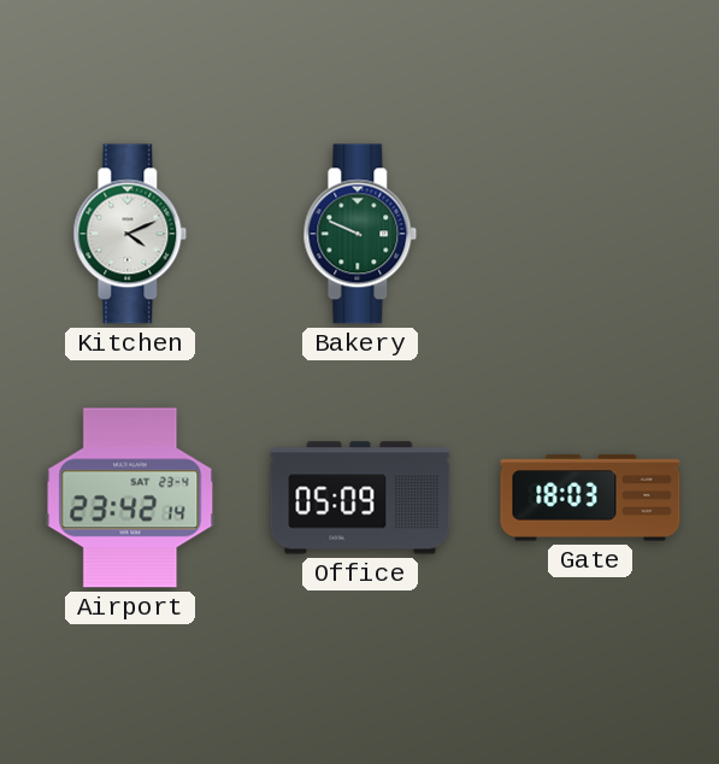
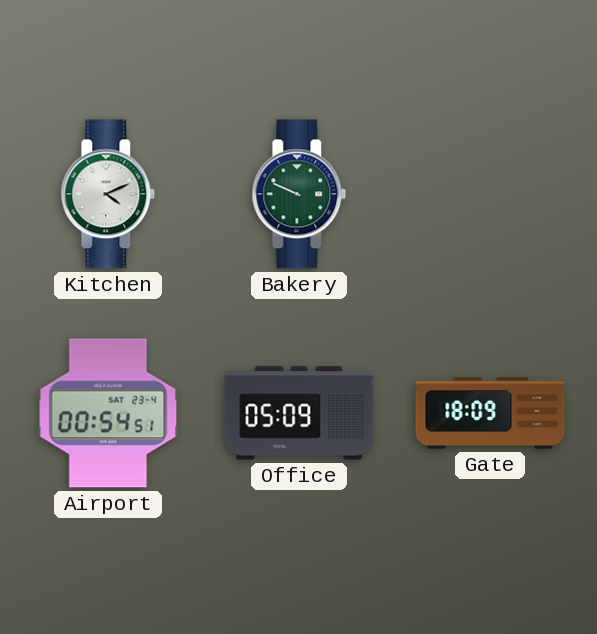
Airport: 23:42 -> 00:54
Gate: 18:03 -> 18:09
